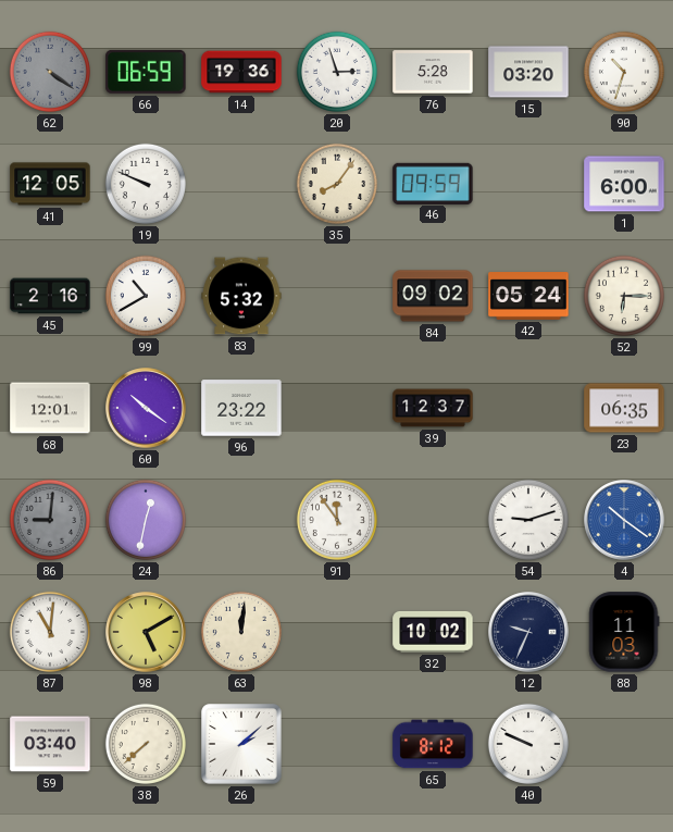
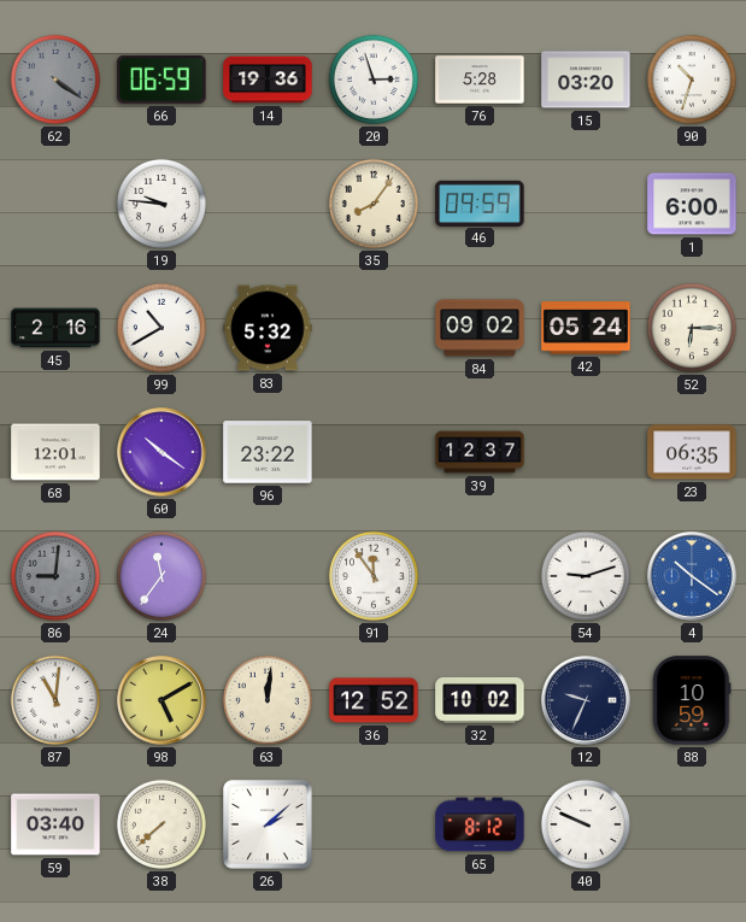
41: 12:05 -> none
19: 9:49 -> 9:46
24: 12:32 -> 11:36
36: none -> 12:52
88: 11:03 -> 10:59
